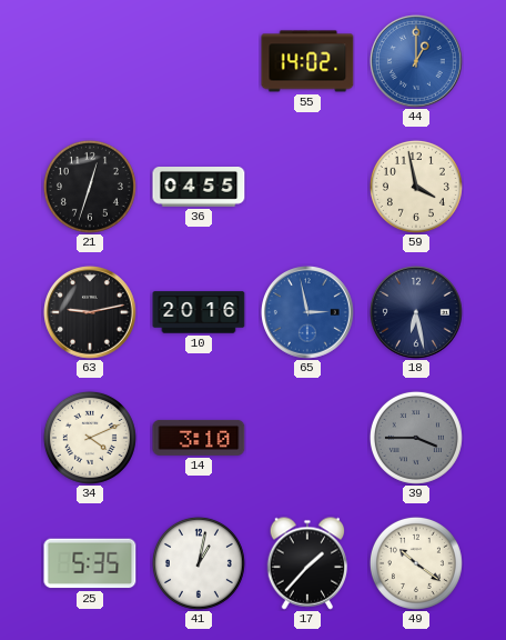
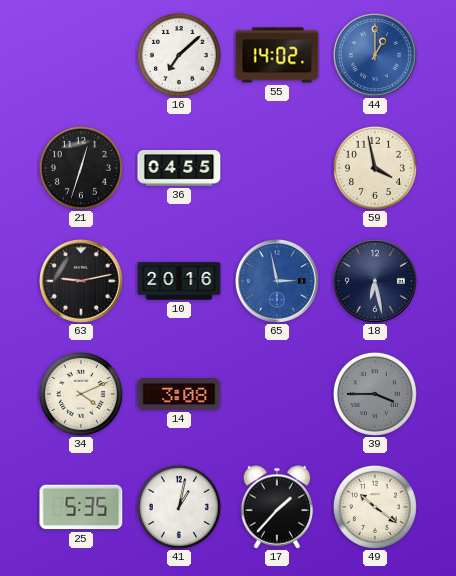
16: none -> 7:08
14: 3:10 -> 3:08
